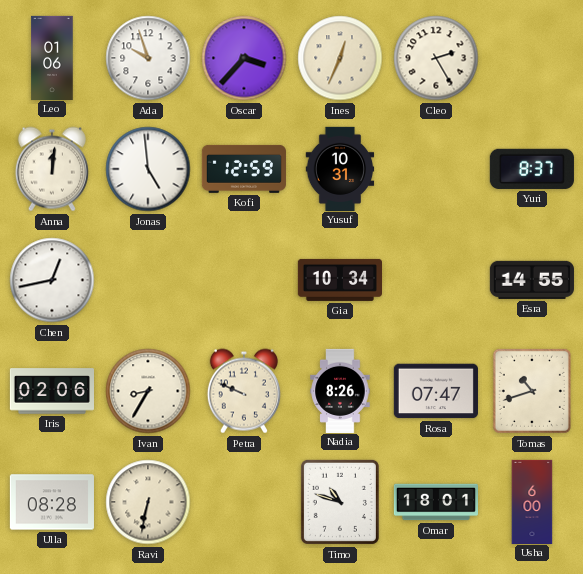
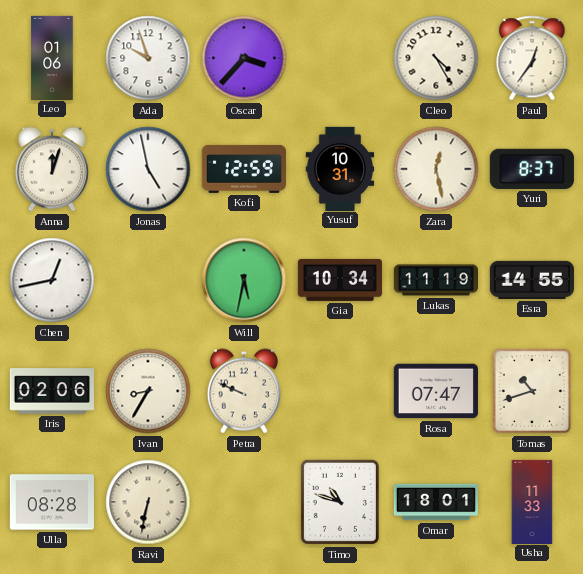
Ines: 12:34 -> none
Cleo: 2:25 -> 4:25
Paul: none -> 12:36
Anna: 12:01 -> 12:03
Jonas: 4:59 -> 4:58
Zara: none -> 12:28
Will: none -> 5:32
Lukas: none -> 11:19
Nadia: 8:26 -> none
Usha: 6:00 -> 11:33
